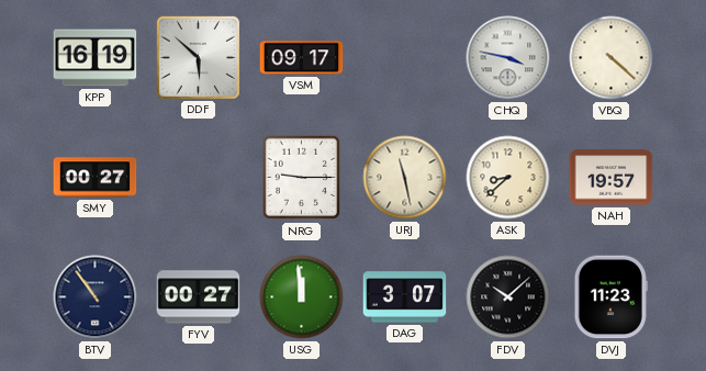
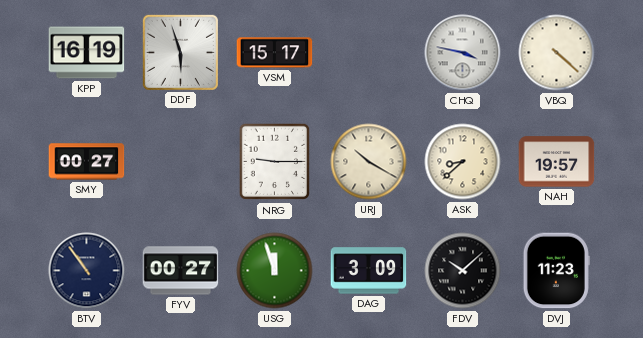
DDF: 5:52 -> 5:57
VSM: 09:17 -> 15:17
URJ: 11:28 -> 10:20
USG: 11:59 -> 11:57
DAG: 3:07 -> 3:09
